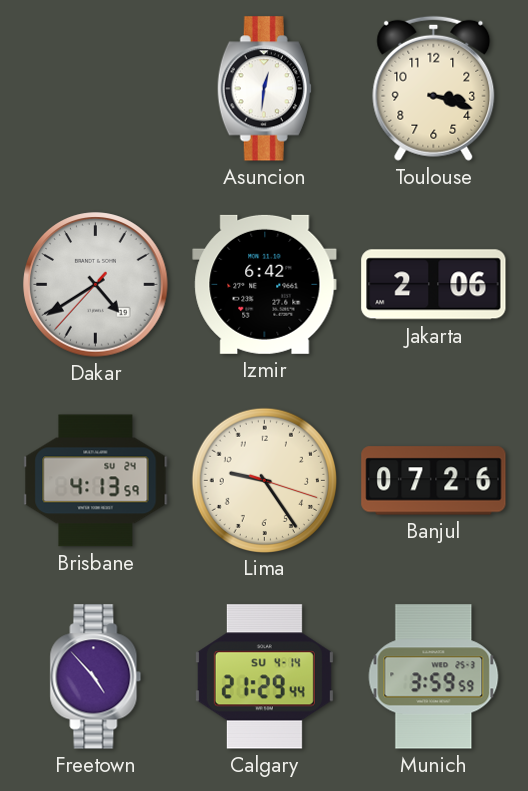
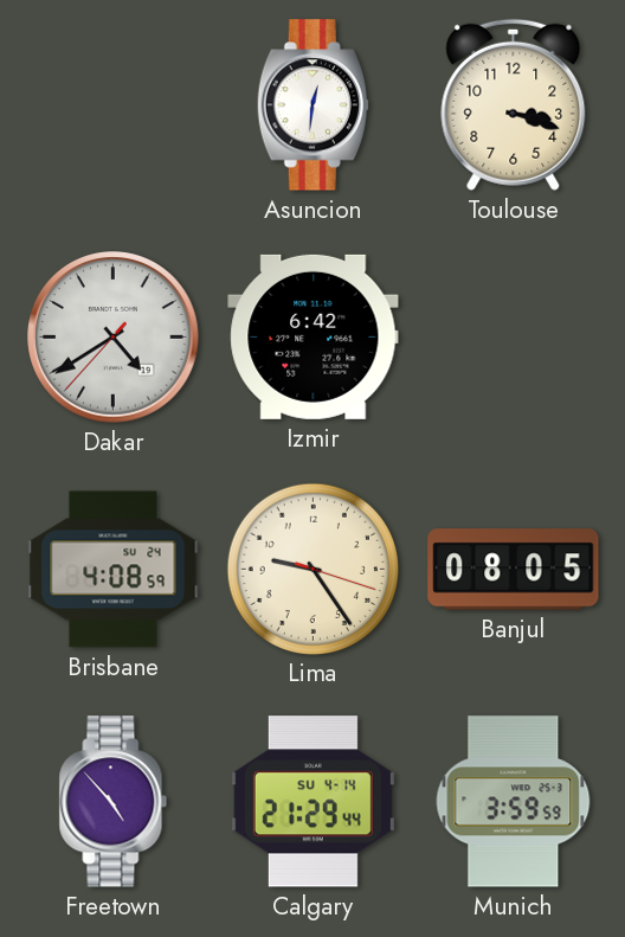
Jakarta: 2:06 -> none
Brisbane: 4:13 -> 4:08
Banjul: 07:26 -> 08:05
